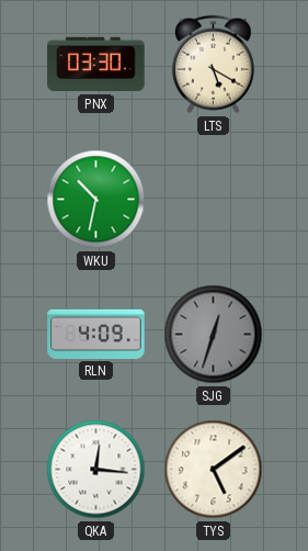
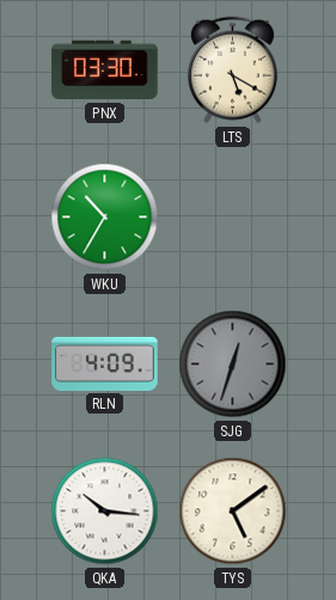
WKU: 10:32 -> 10:35
QKA: 12:16 -> 10:16
